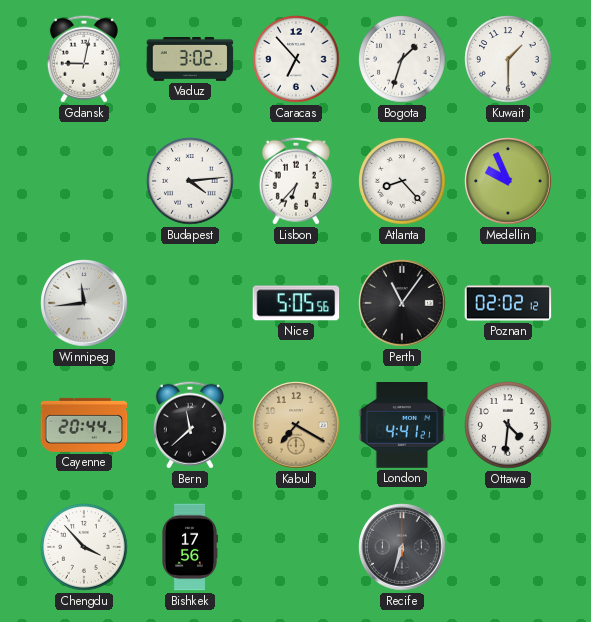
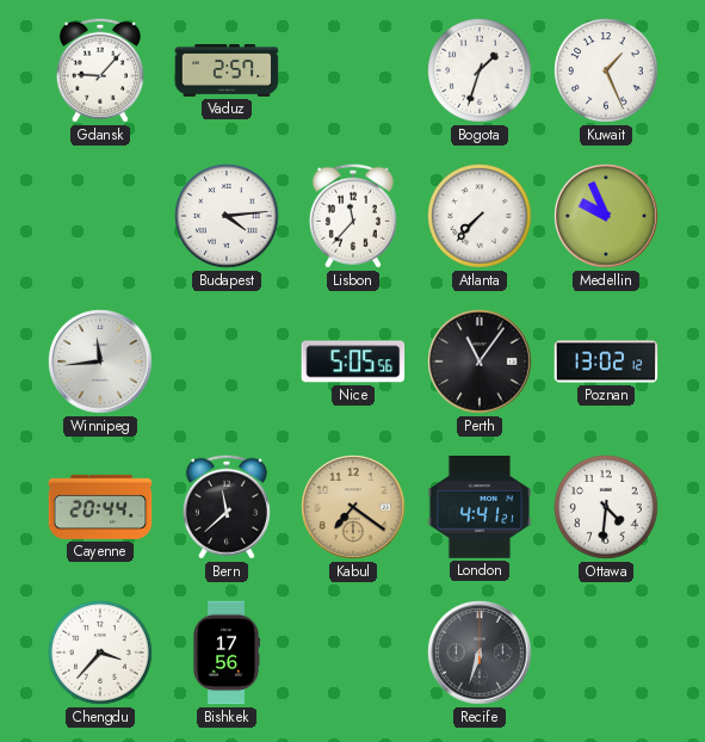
Gdansk: 9:02 -> 9:07
Vaduz: 3:02 -> 2:57
Caracas: 6:53 -> none
Kuwait: 1:30 -> 1:26
Lisbon: 6:37 -> 11:37
Atlanta: 8:23 -> 7:37
Poznan: 02:02 -> 13:02
Kabul: 7:20 -> 7:21
Chengdu: 3:53 -> 3:37
